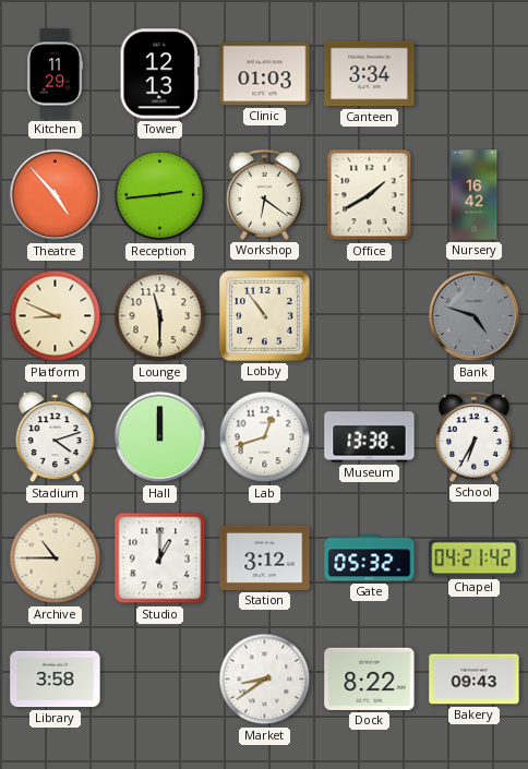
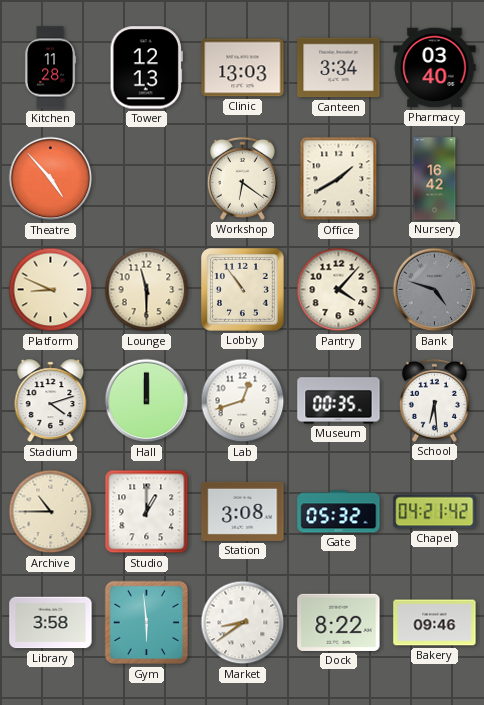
Kitchen: 11:29 -> 11:28
Clinic: 01:03 -> 13:03
Pharmacy: none -> 03:40
Reception: 2:44 -> none
Pantry: none -> 4:07
Museum: 13:38 -> 00:35
School: 6:35 -> 6:29
Station: 3:12 -> 3:08
Gym: none -> 5:59
Bakery: 09:43 -> 09:46
